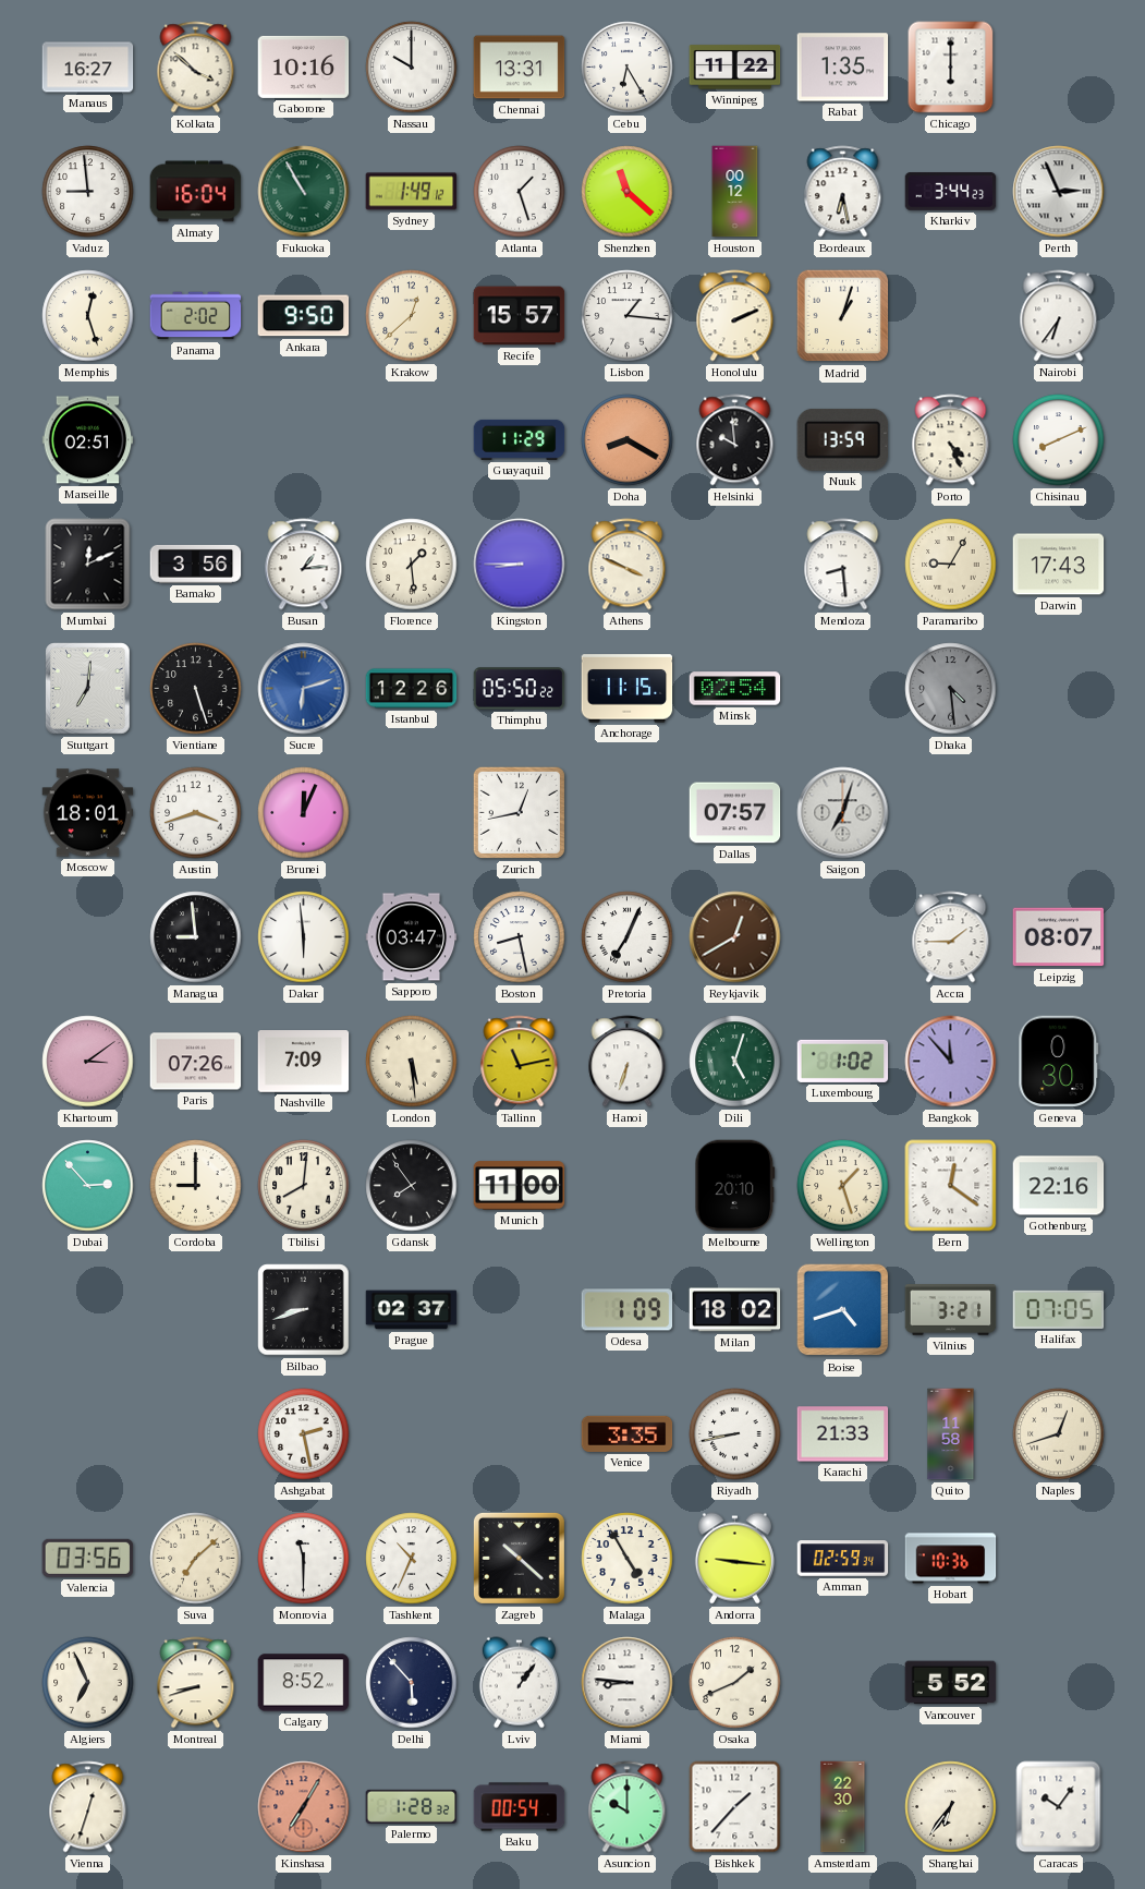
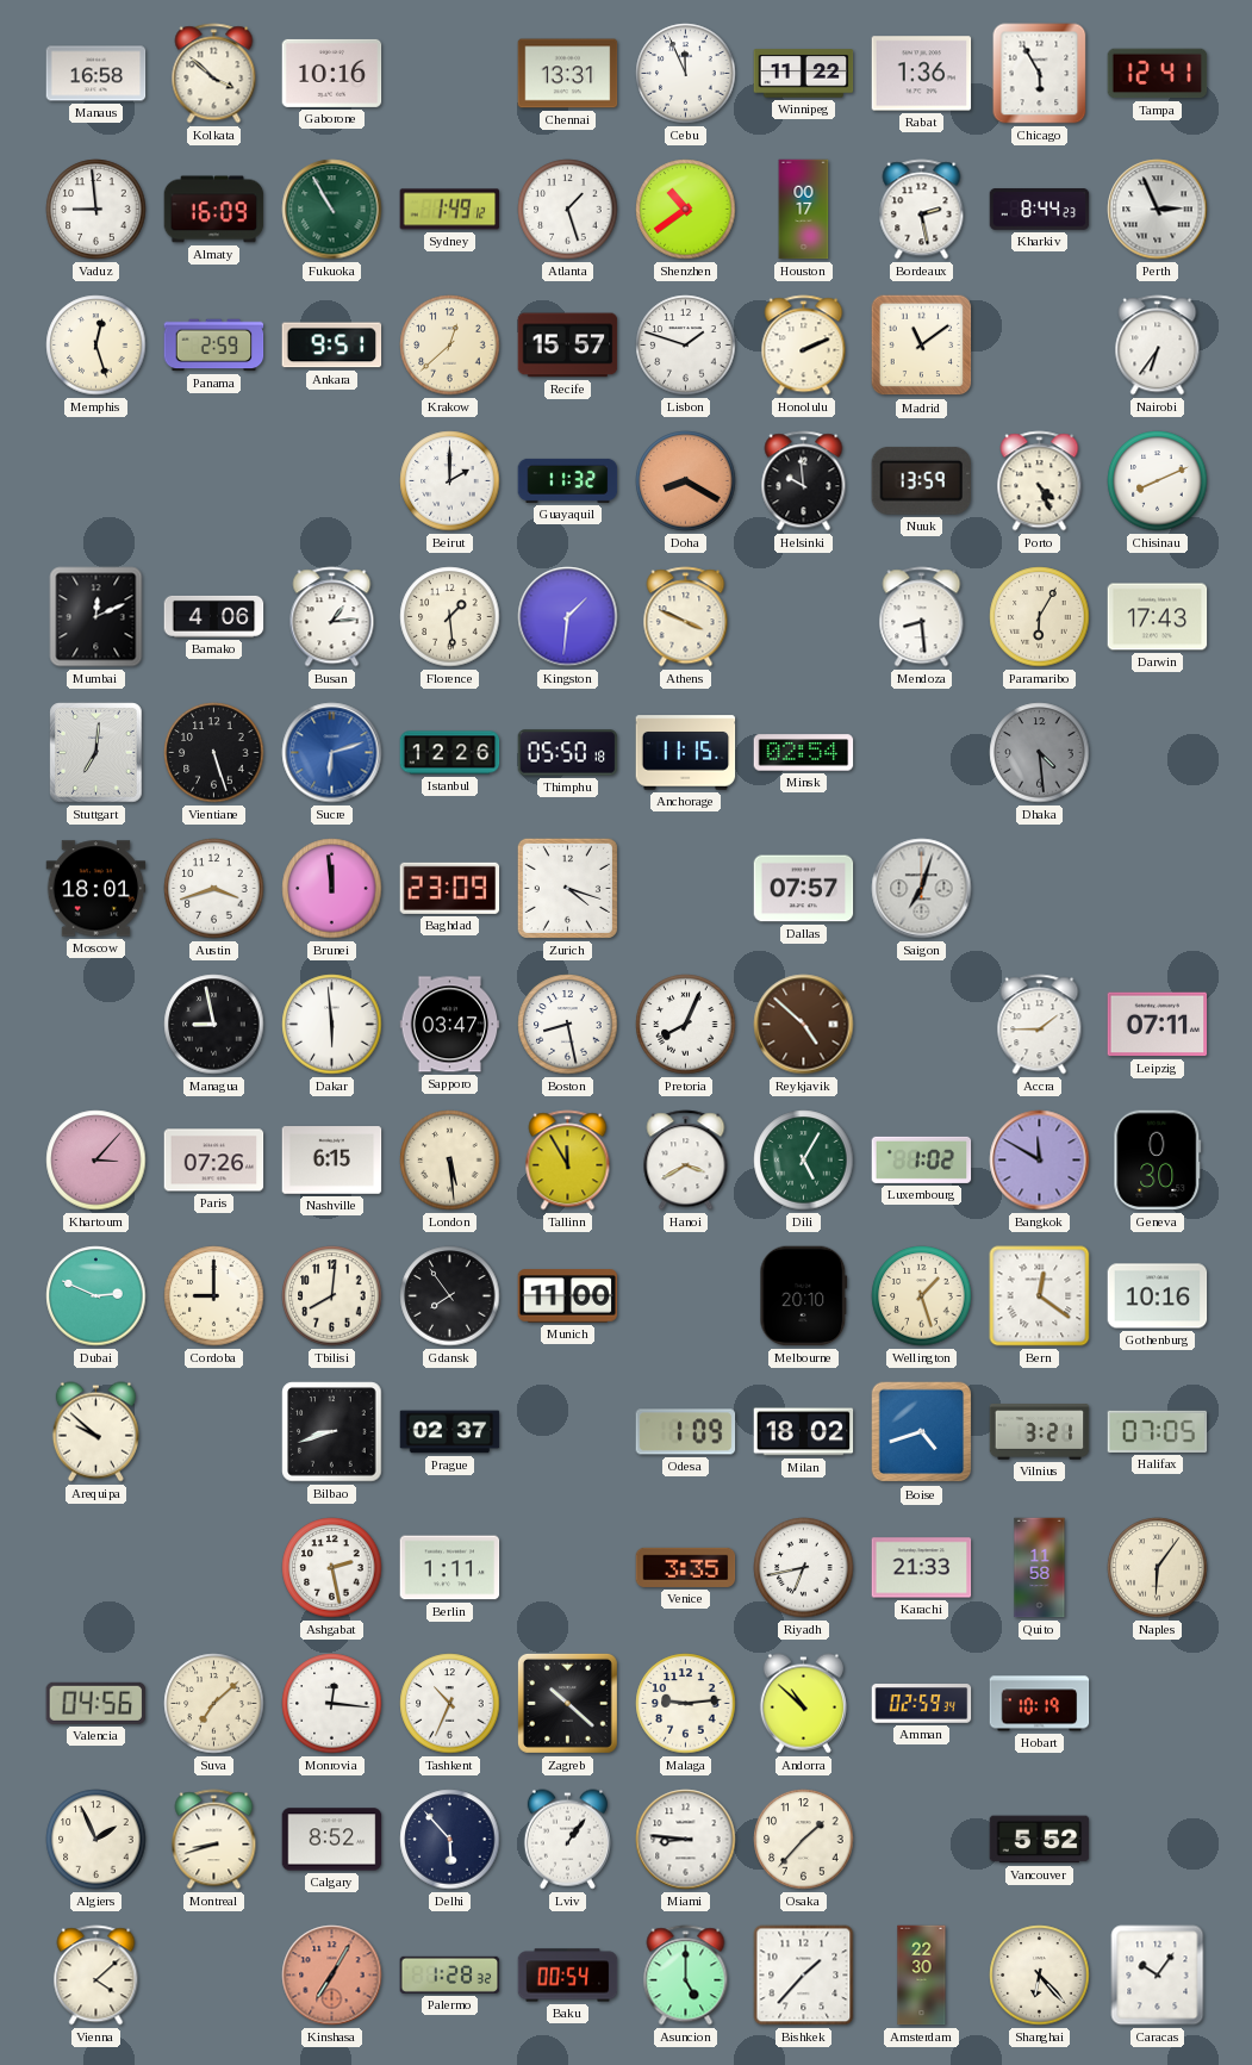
Manaus: 16:27 -> 16:58
Nassau: 10:00 -> none
Cebu: 6:25 -> 11:56
Rabat: 1:35 -> 1:36
Chicago: 6:00 -> 5:55
Tampa: none -> 12:41
Almaty: 16:04 -> 16:09
Shenzhen: 11:22 -> 10:39
Houston: 00:12 -> 00:17
Bordeaux: 6:28 -> 2:28
Kharkiv: 3:44 -> 8:44
Panama: 2:02 -> 2:59
Ankara: 9:50 -> 9:51
Lisbon: 1:16 -> 1:48
Madrid: 1:03 -> 11:09
Marseille: 02:51 -> none
Beirut: none -> 2:00
Guayaquil: 11:29 -> 11:32
Bamako: 3:56 -> 4:06
Kingston: 8:45 -> 1:31
Paramaribo: 9:05 -> 6:05
Thimphu: 05:50:22 -> 05:50:18
Brunei: 12:04 -> 11:59
Baghdad: none -> 23:09
Zurich: 12:43 -> 4:18
Managua: 8:59 -> 8:58
Pretoria: 7:04 -> 8:04
Reykjavik: 12:40 -> 4:52
Leipzig: 08:07 -> 07:11
Khartoum: 3:09 -> 3:07
Nashville: 7:09 -> 6:15
Tallinn: 11:13 -> 11:55
Hanoi: 6:33 -> 3:40
Dili: 5:03 -> 5:05
Bangkok: 11:53 -> 11:50
Dubai: 2:53 -> 2:49
Gothenburg: 22:16 -> 10:16
Arequipa: none -> 9:52
Berlin: none -> 1:11
Riyadh: 8:43 -> 6:43
Naples: 12:42 -> 6:06
Valencia: 03:56 -> 04:56
Monrovia: 11:30 -> 12:16
Malaga: 4:55 -> 9:14
Andorra: 9:16 -> 10:52
Hobart: 10:36 -> 10:19
Algiers: 6:56 -> 1:56
Osaka: 1:41 -> 1:37
Vienna: 12:33 -> 4:08
Asuncion: 10:00 -> 5:00
Shanghai: 6:36 -> 6:23
